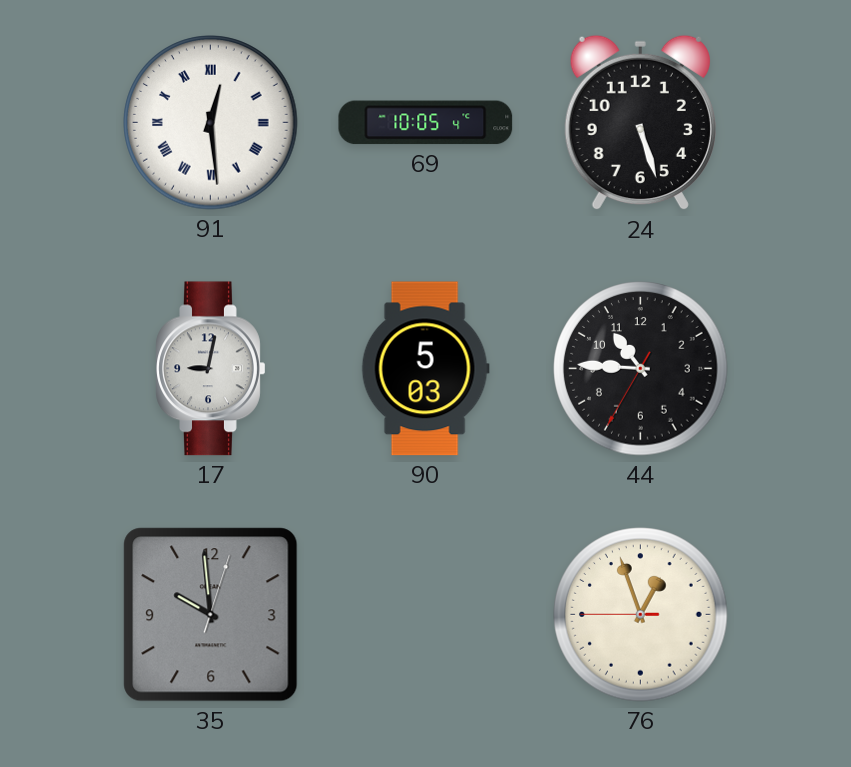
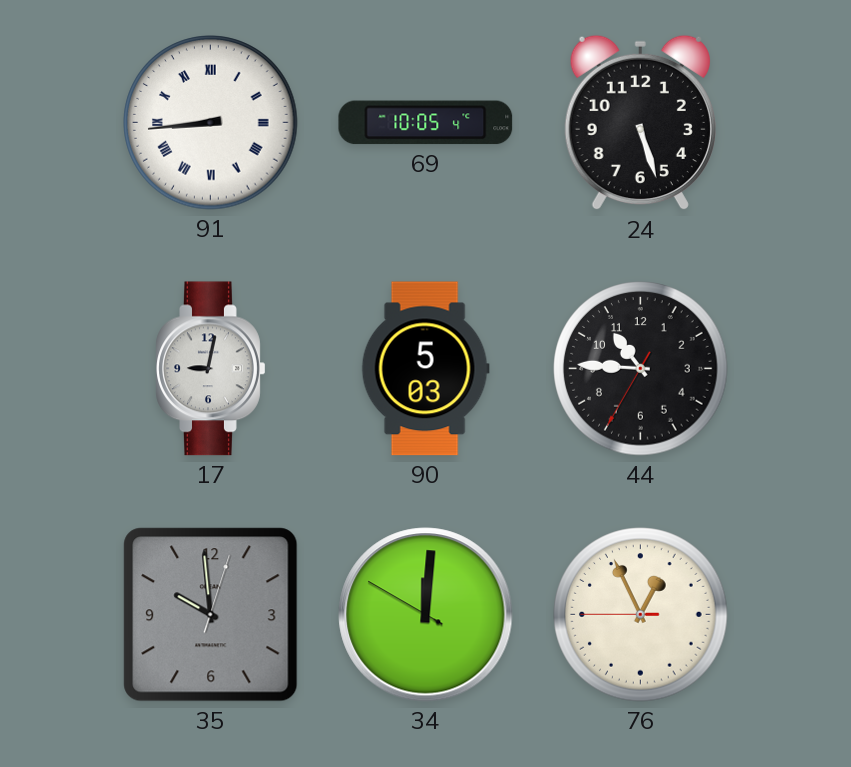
91: 12:29 -> 8:44
34: none -> 12:00
76: 12:56 -> 12:55
